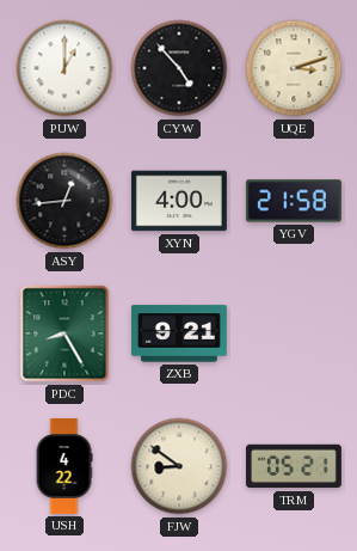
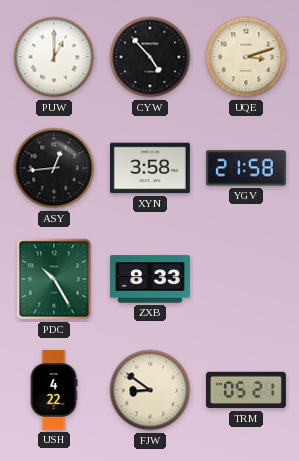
XYN: 4:00 -> 3:58
PDC: 8:25 -> 10:25
ZXB: 9:21 -> 8:33
